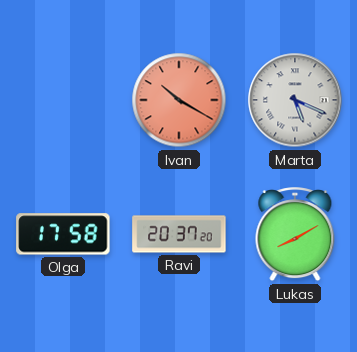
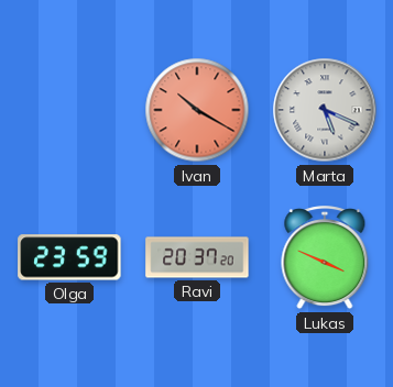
Olga: 17:58 -> 23:59
Lukas: 8:10 -> 3:49
